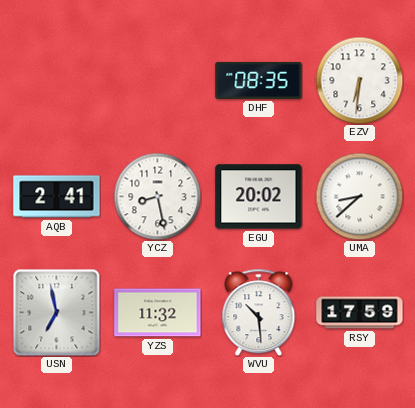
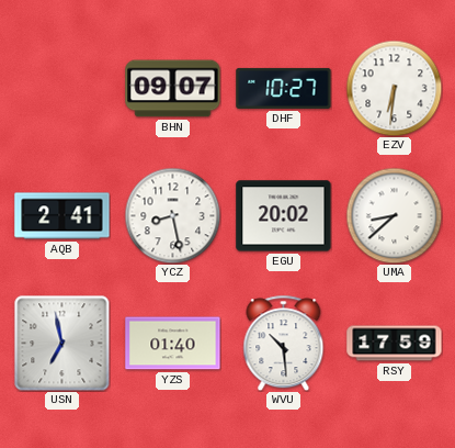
BHN: none -> 09:07
DHF: 08:35 -> 10:27
YZS: 11:32 -> 01:40
